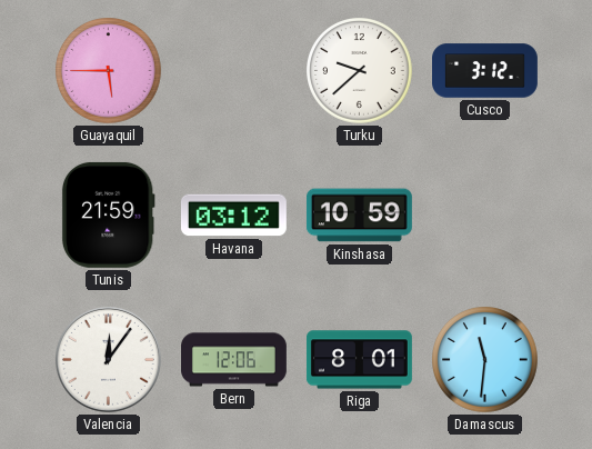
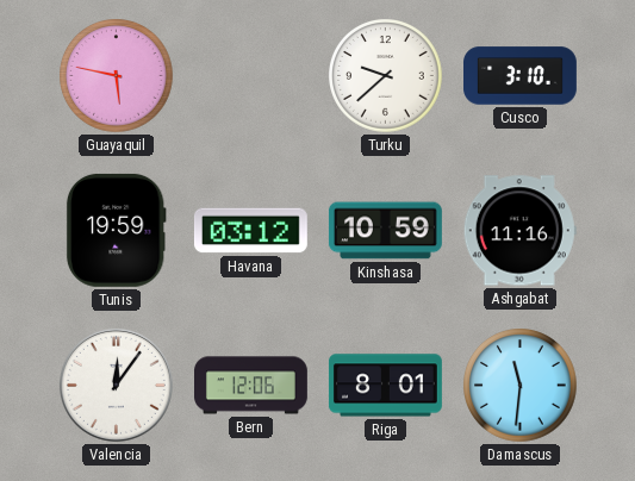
Guayaquil: 5:45 -> 5:47
Cusco: 3:12 -> 3:10
Tunis: 21:59 -> 19:59
Ashgabat: none -> 11:16
